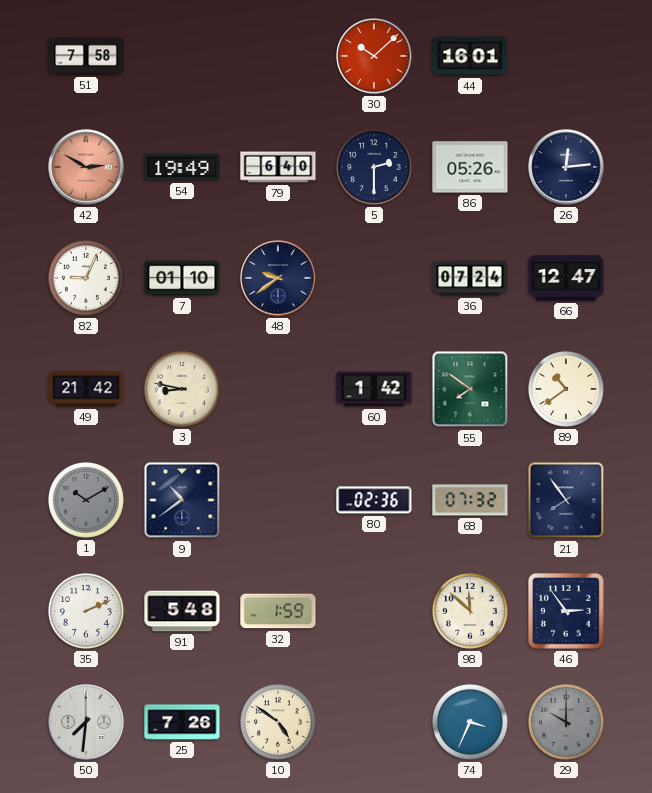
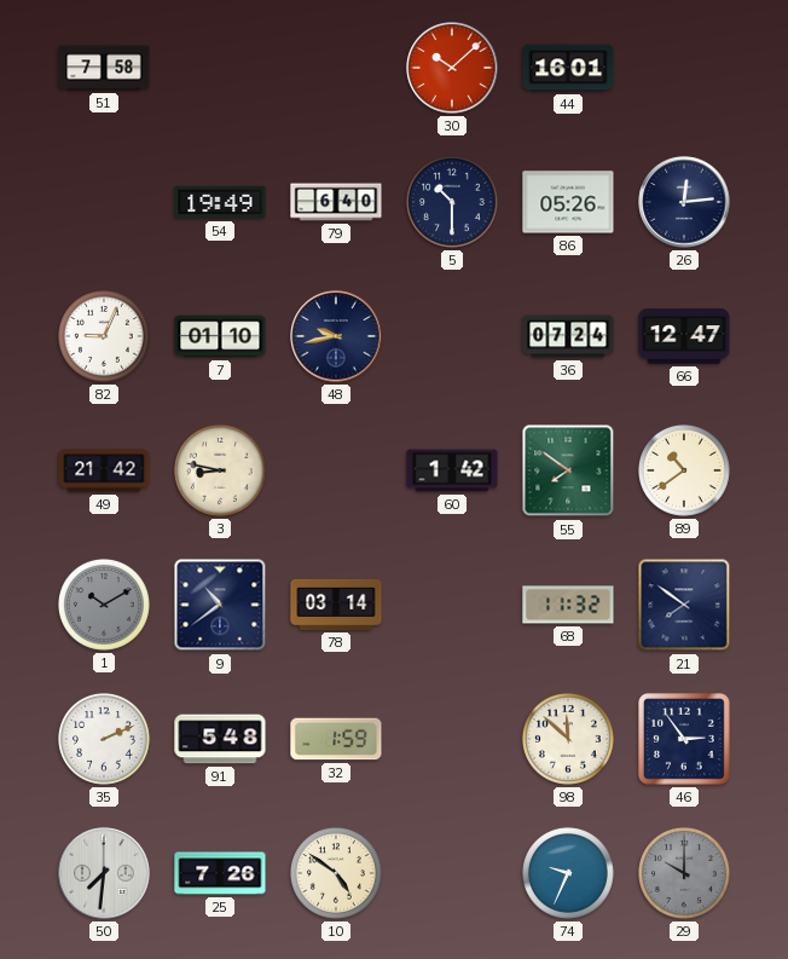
42: 2:50 -> none
5: 2:30 -> 10:30
48: 9:39 -> 9:43
78: none -> 03:14
80: 02:36 -> none
68: 07:32 -> 11:32
21: 7:54 -> 7:51
74: 3:34 -> 9:34
